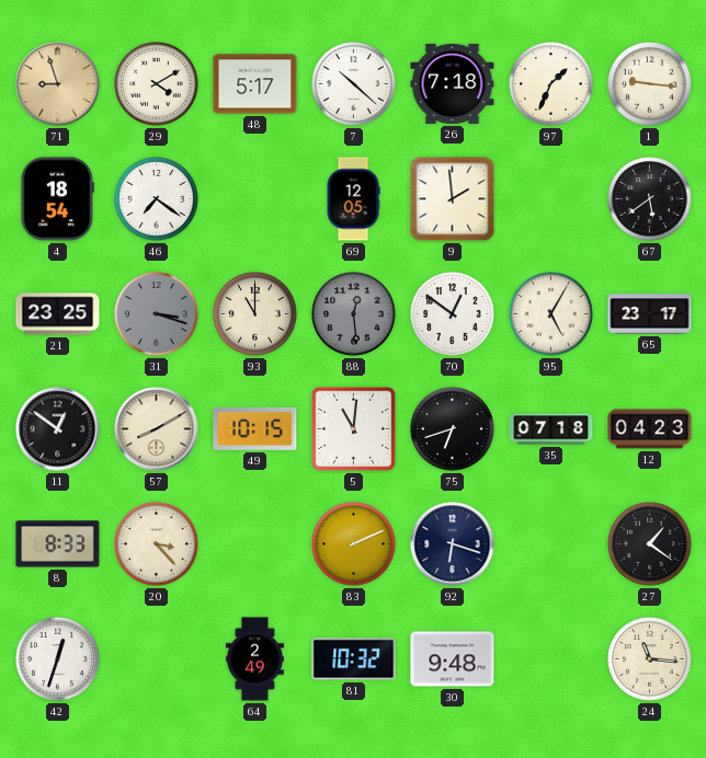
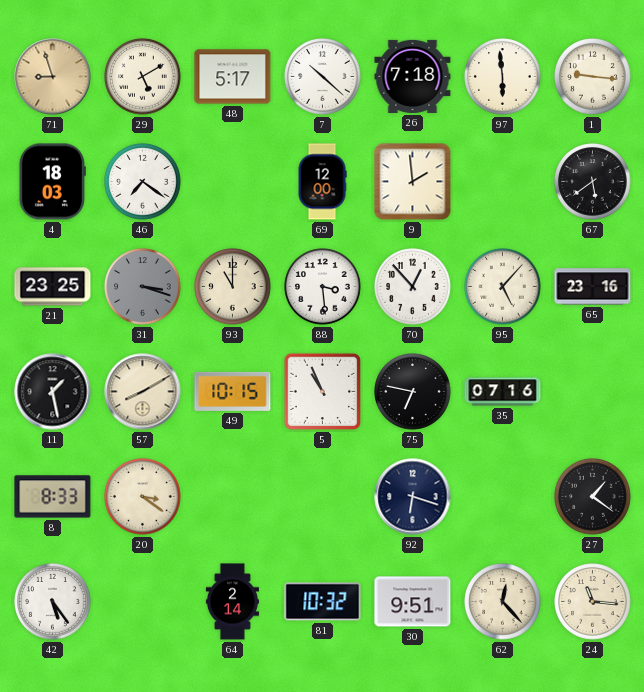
29: 4:10 -> 5:10
97: 1:34 -> 5:59
4: 18:54 -> 18:03
69: 12:05 -> 12:00
88: 12:29 -> 3:29
88 dial: grey -> white
70: 12:51 -> 12:53
95: 5:05 -> 5:07
65: 23:17 -> 23:16
11: 12:51 -> 1:28
5: 11:01 -> 10:56
75: 6:42 -> 6:47
35: 07:18 -> 07:16
12: 04:23 -> none
20: 3:23 -> 3:21
83: 2:11 -> none
42: 12:33 -> 5:24
64: 2:49 -> 2:14
30: 9:48 -> 9:51
62: none -> 12:23
